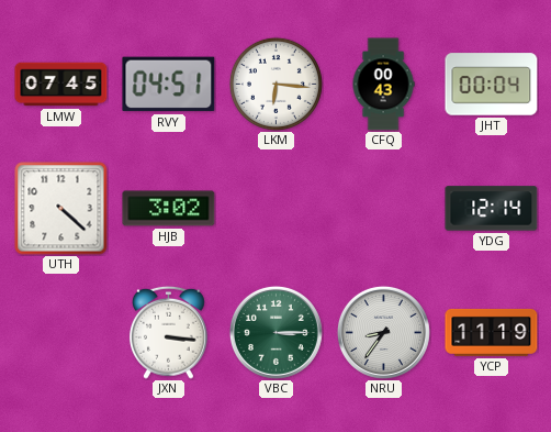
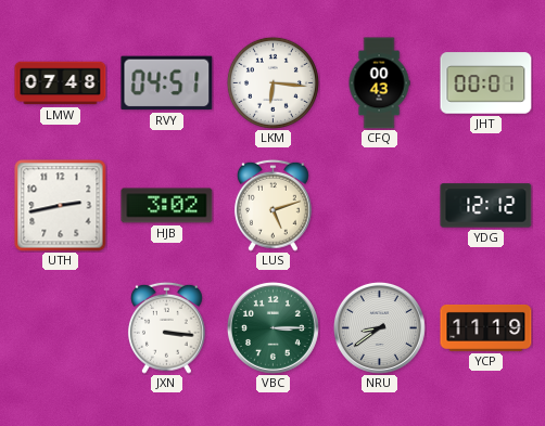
LMW: 07:45 -> 07:48
JHT: 00:04 -> 00:01
UTH: 4:22 -> 2:43
LUS: none -> 5:12
YDG: 12:14 -> 12:12
NRU: 8:36 -> 8:39
